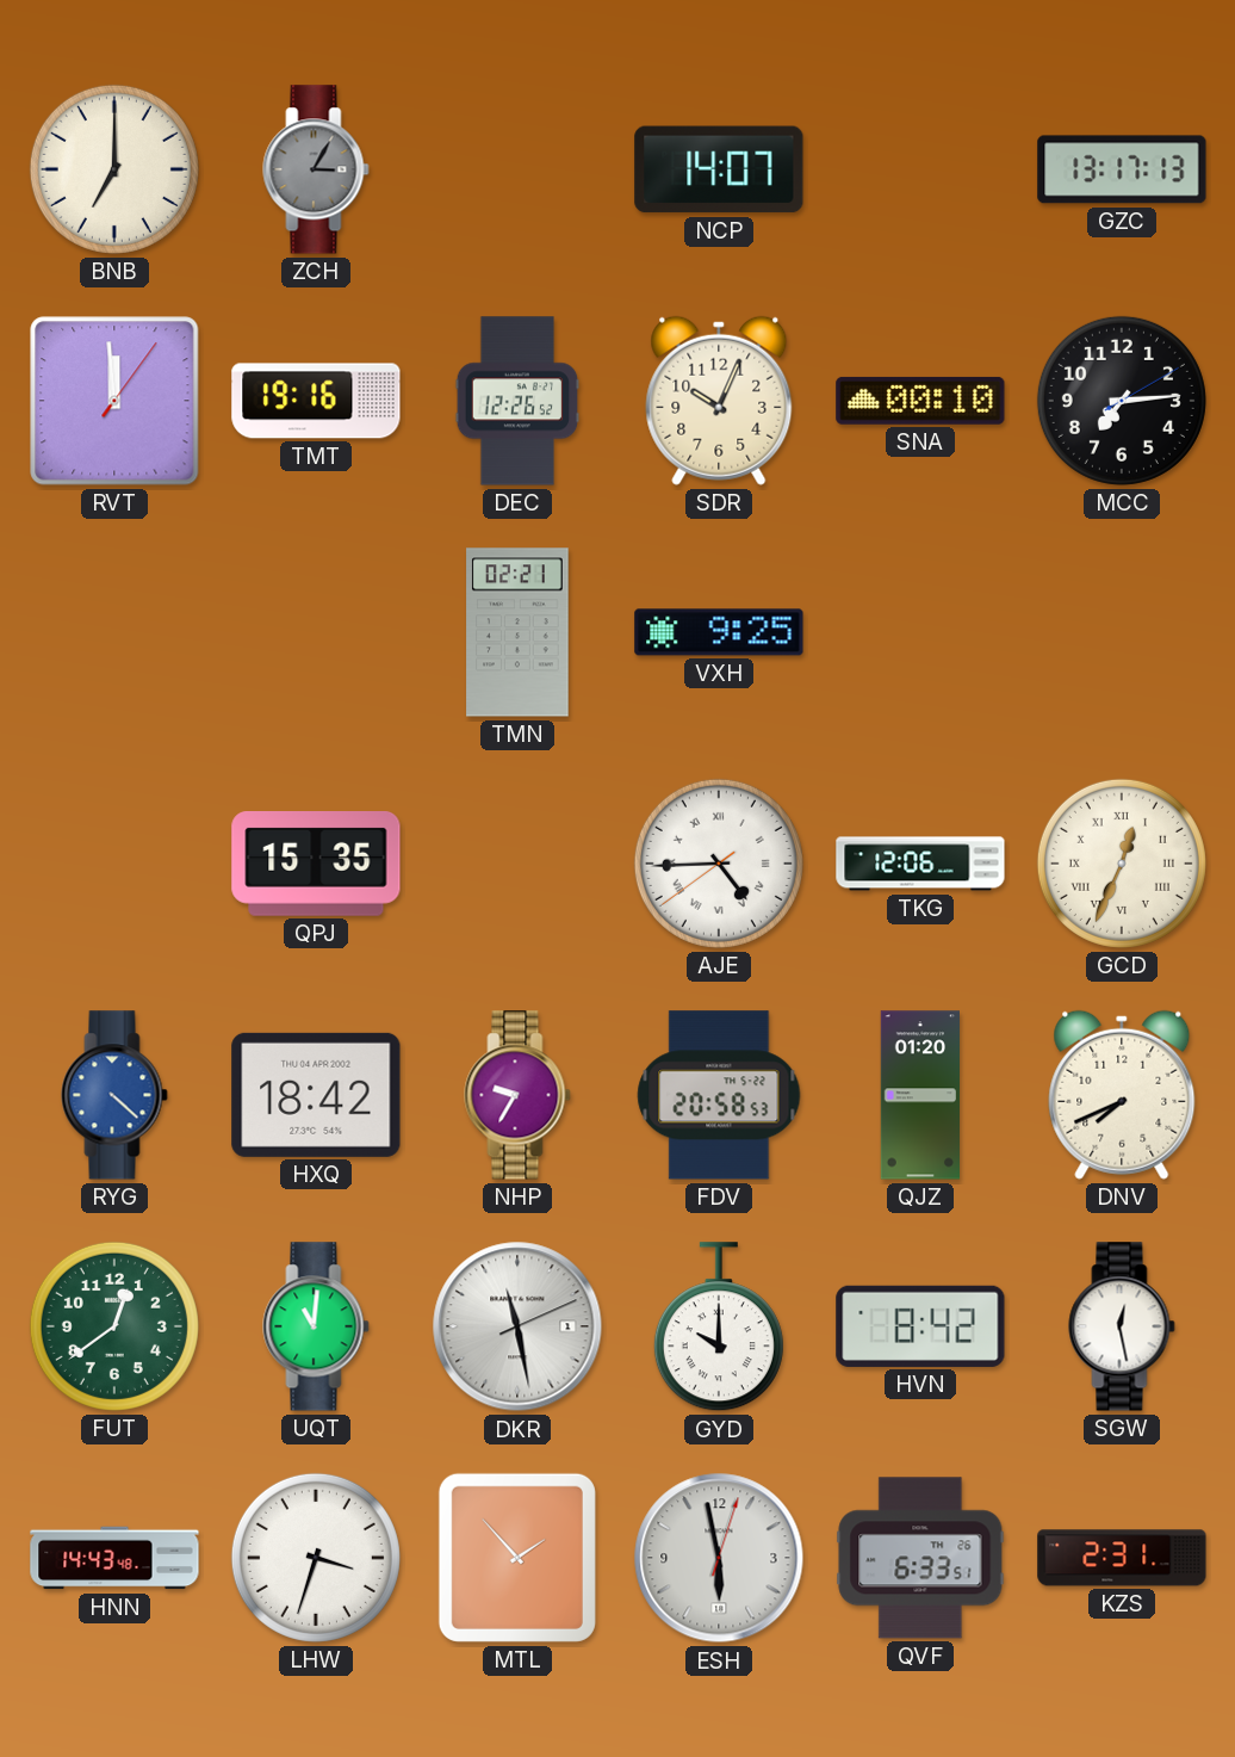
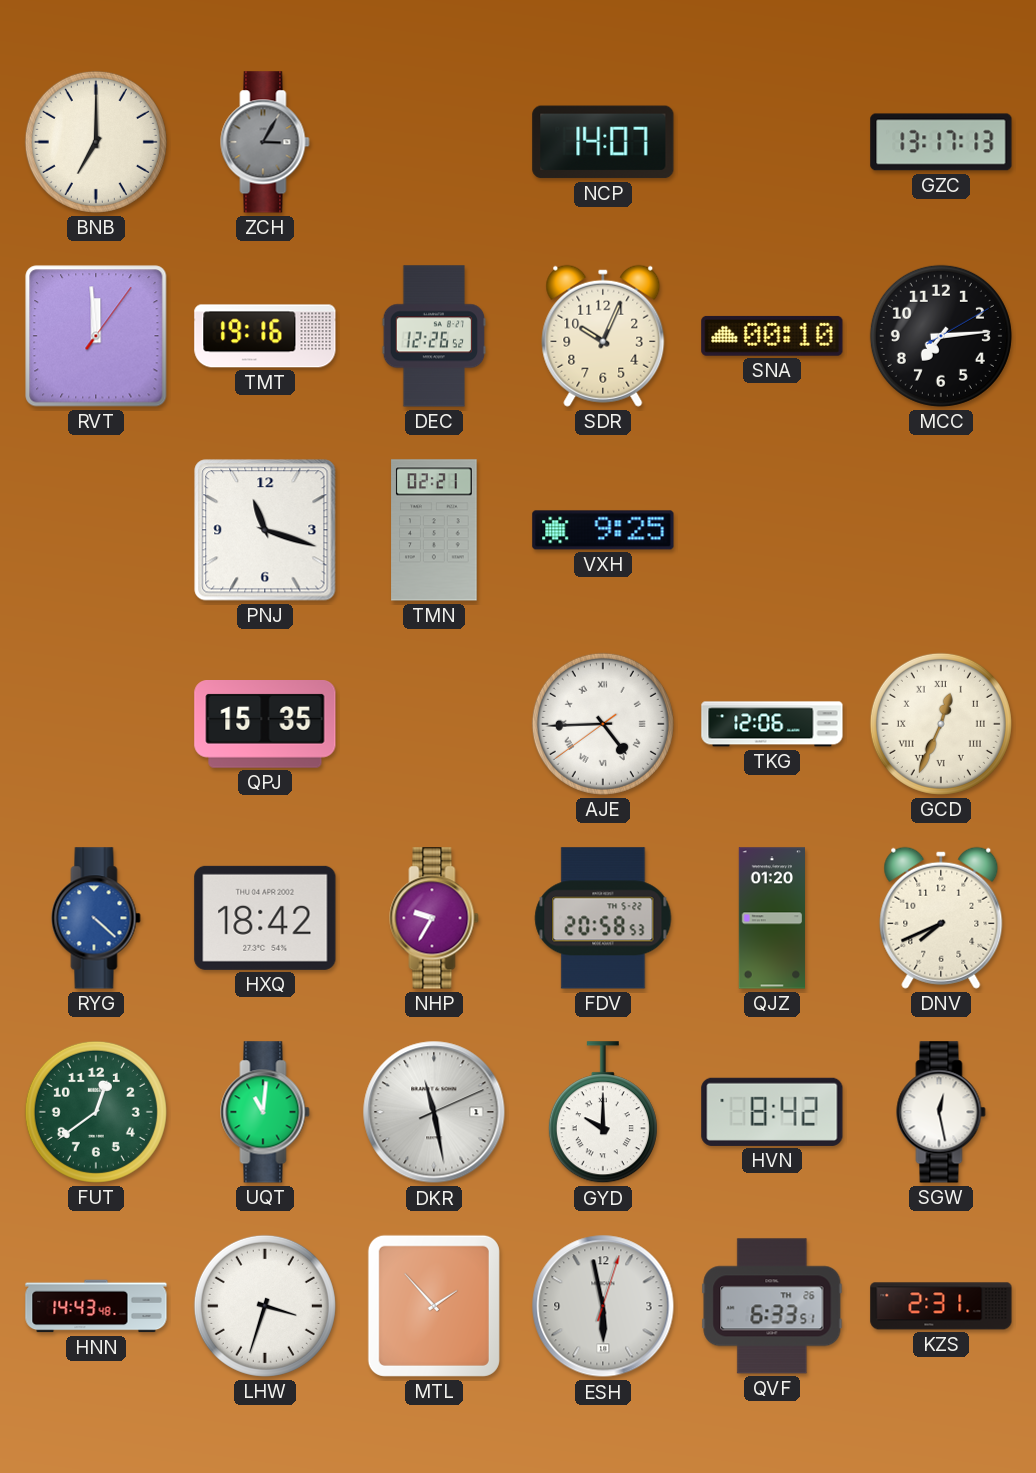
PNJ: none -> 11:18
